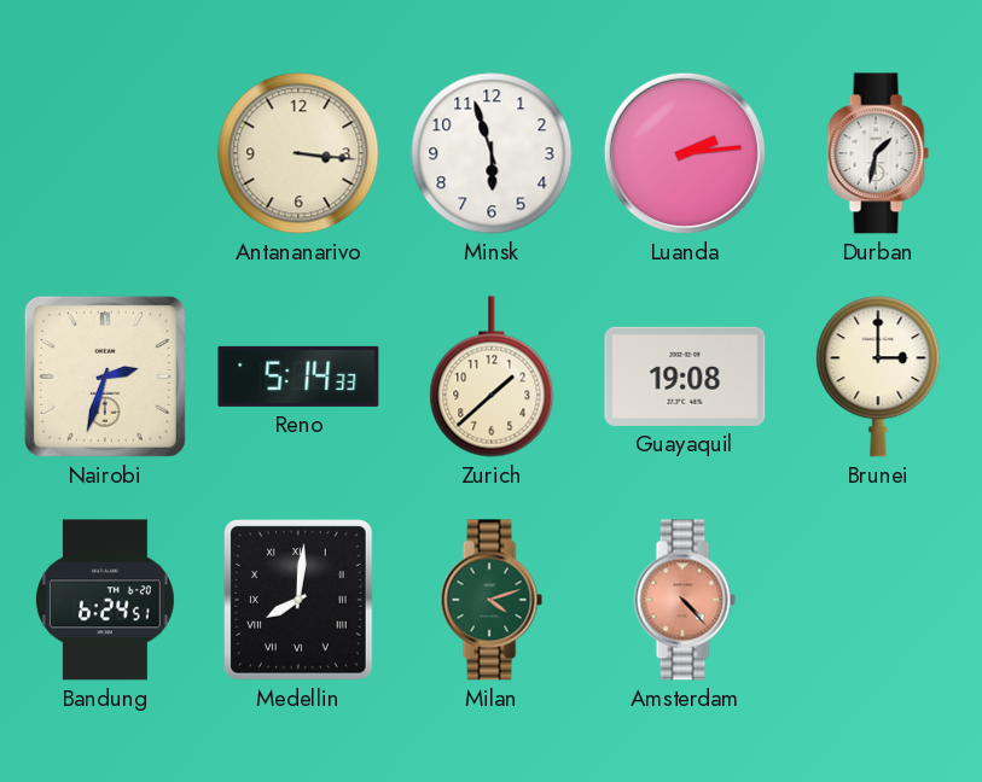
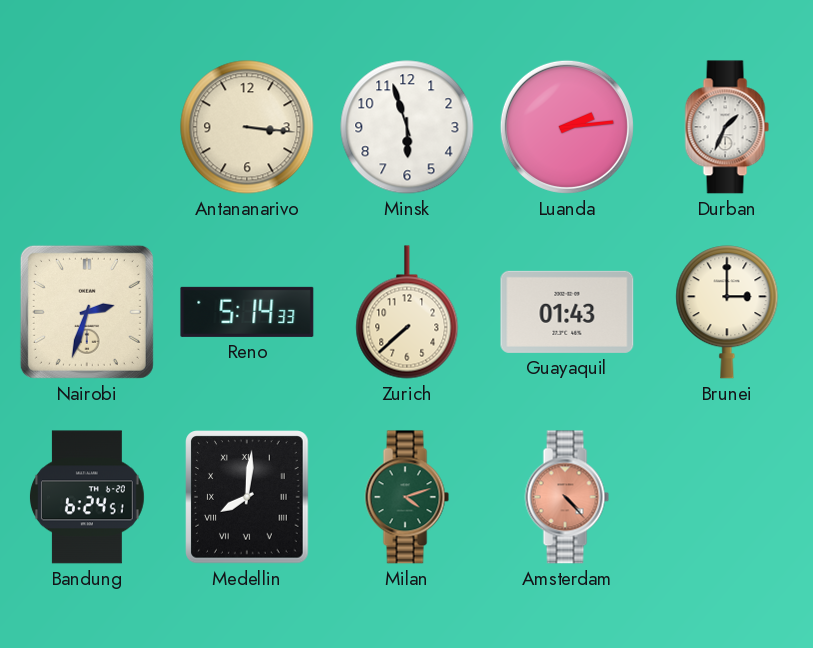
Durban: 1:32 -> 1:34
Zurich: 1:38 -> 7:38
Guayaquil: 19:08 -> 01:43
